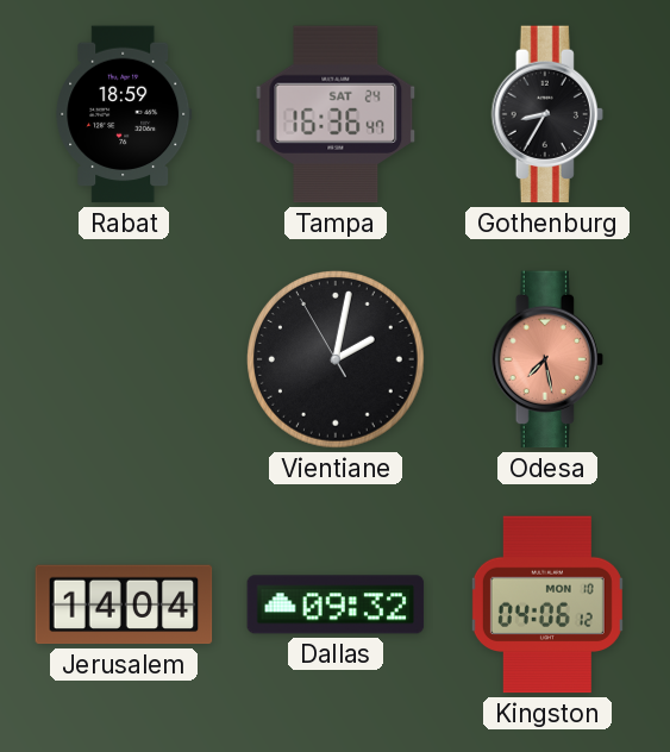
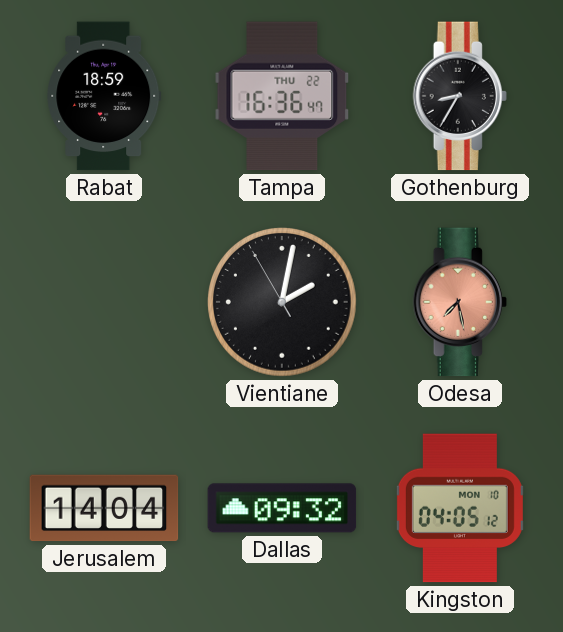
Tampa date: SAT 24 -> THU 22
Kingston: 04:06 -> 04:05
